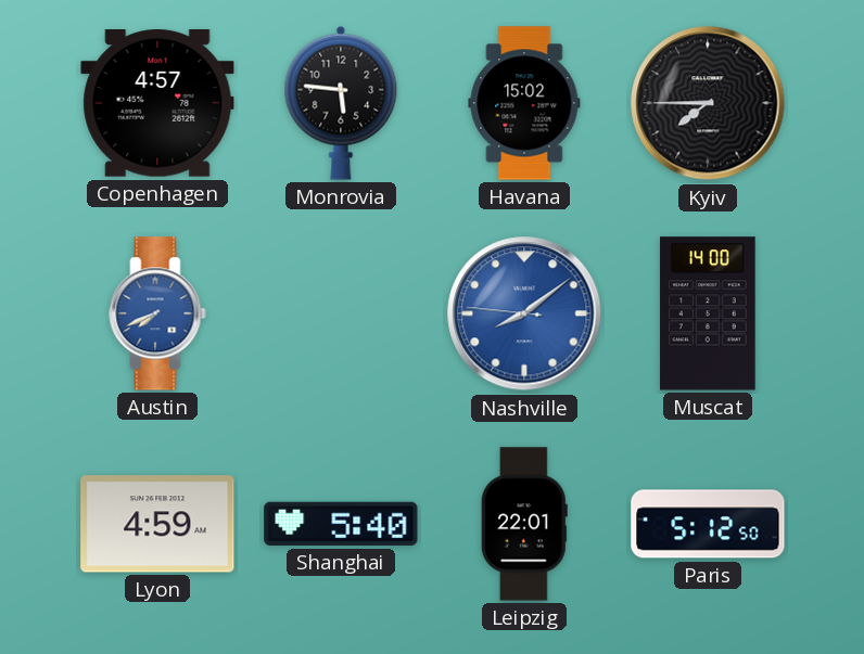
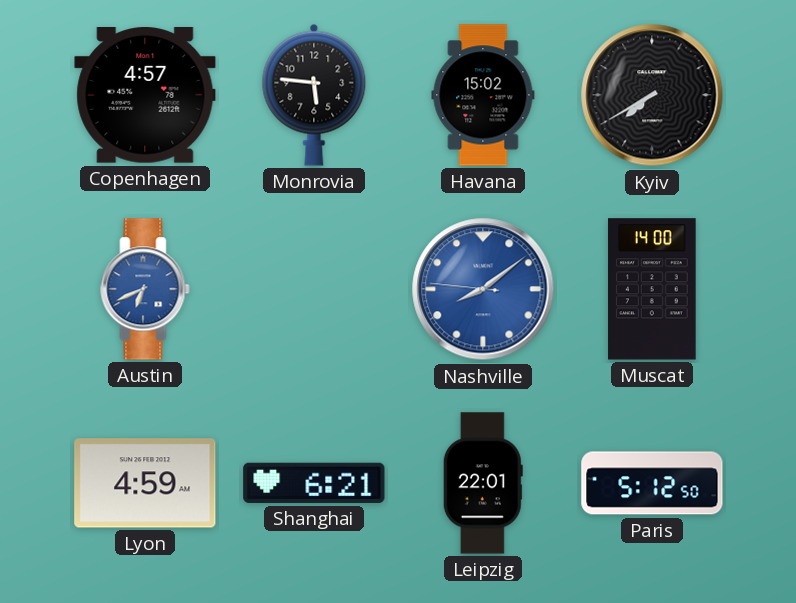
Kyiv: 7:45 -> 7:40
Austin: 7:41 -> 6:41
Shanghai: 5:40 -> 6:21
